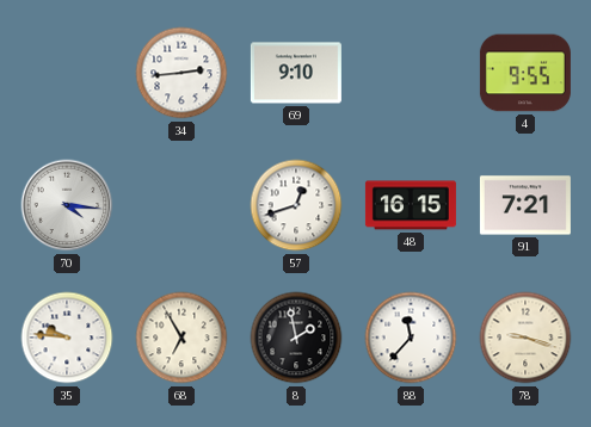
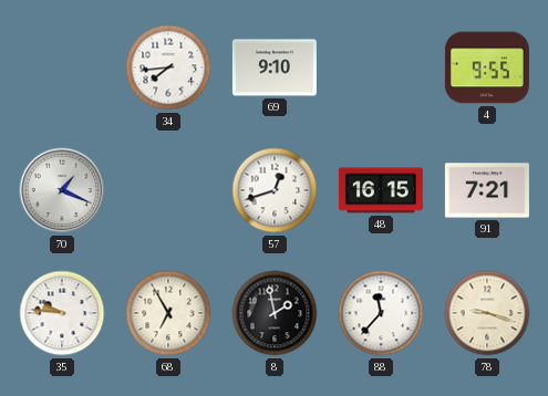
34: 2:44 -> 7:44
70: 4:16 -> 1:19
